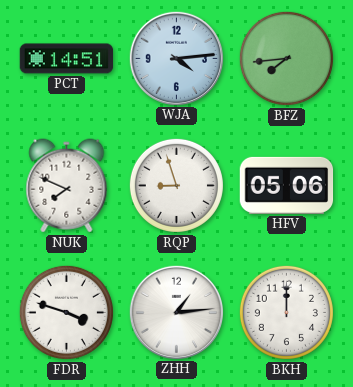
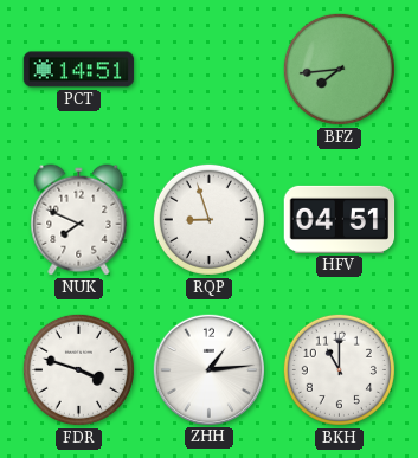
WJA: 4:14 -> none
HFV: 05:06 -> 04:51
BKH: 12:00 -> 11:00
